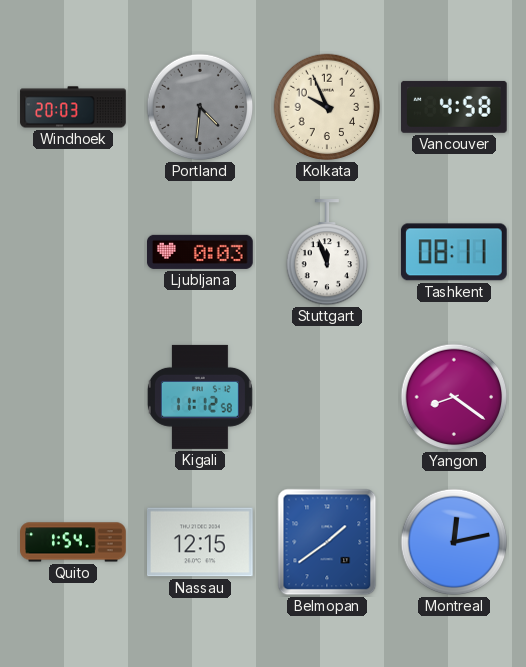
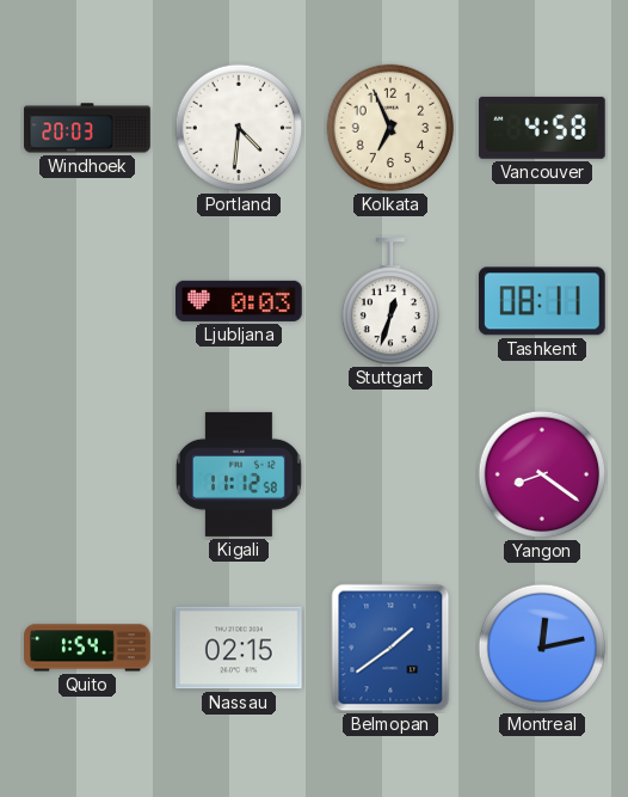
Portland dial: grey -> white
Kolkata: 9:56 -> 6:56
Stuttgart: 11:57 -> 12:33
Nassau: 12:15 -> 02:15
